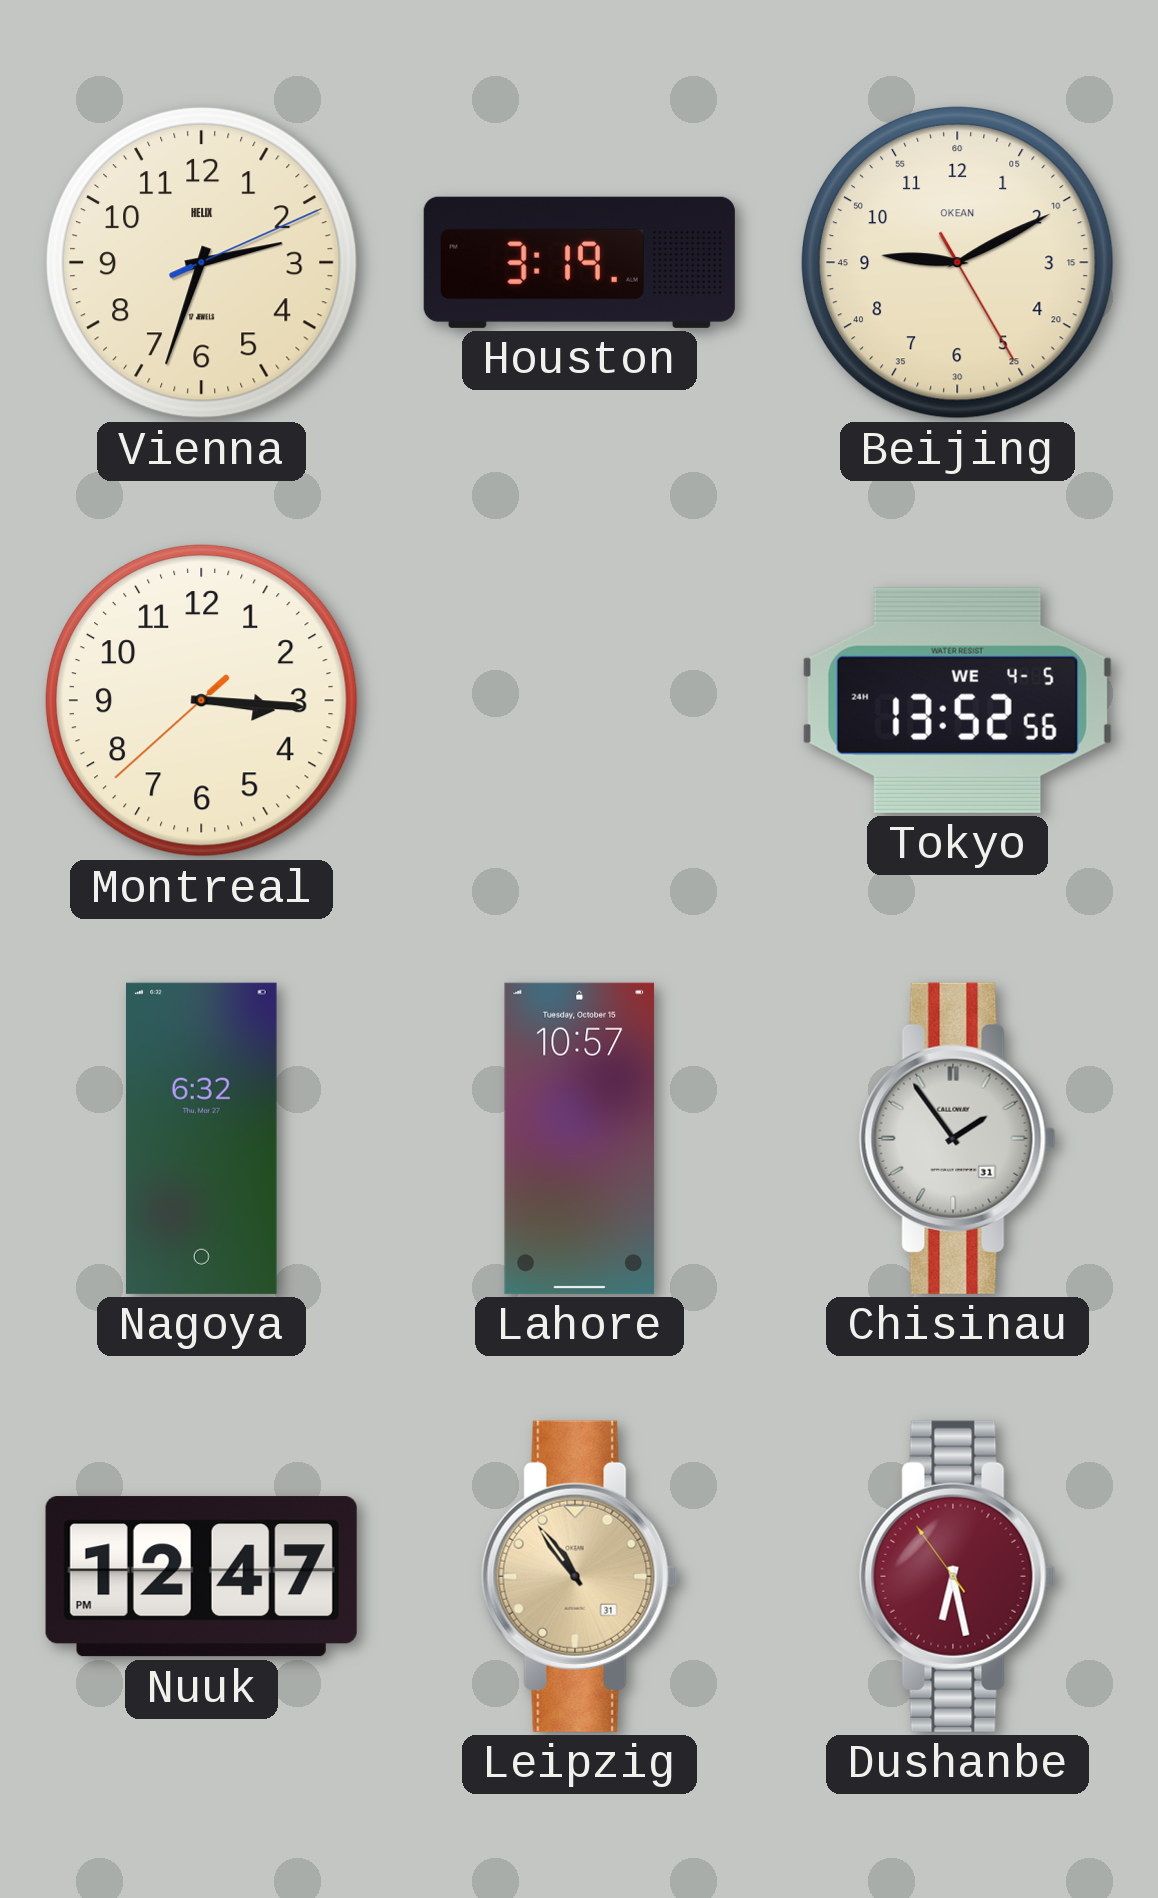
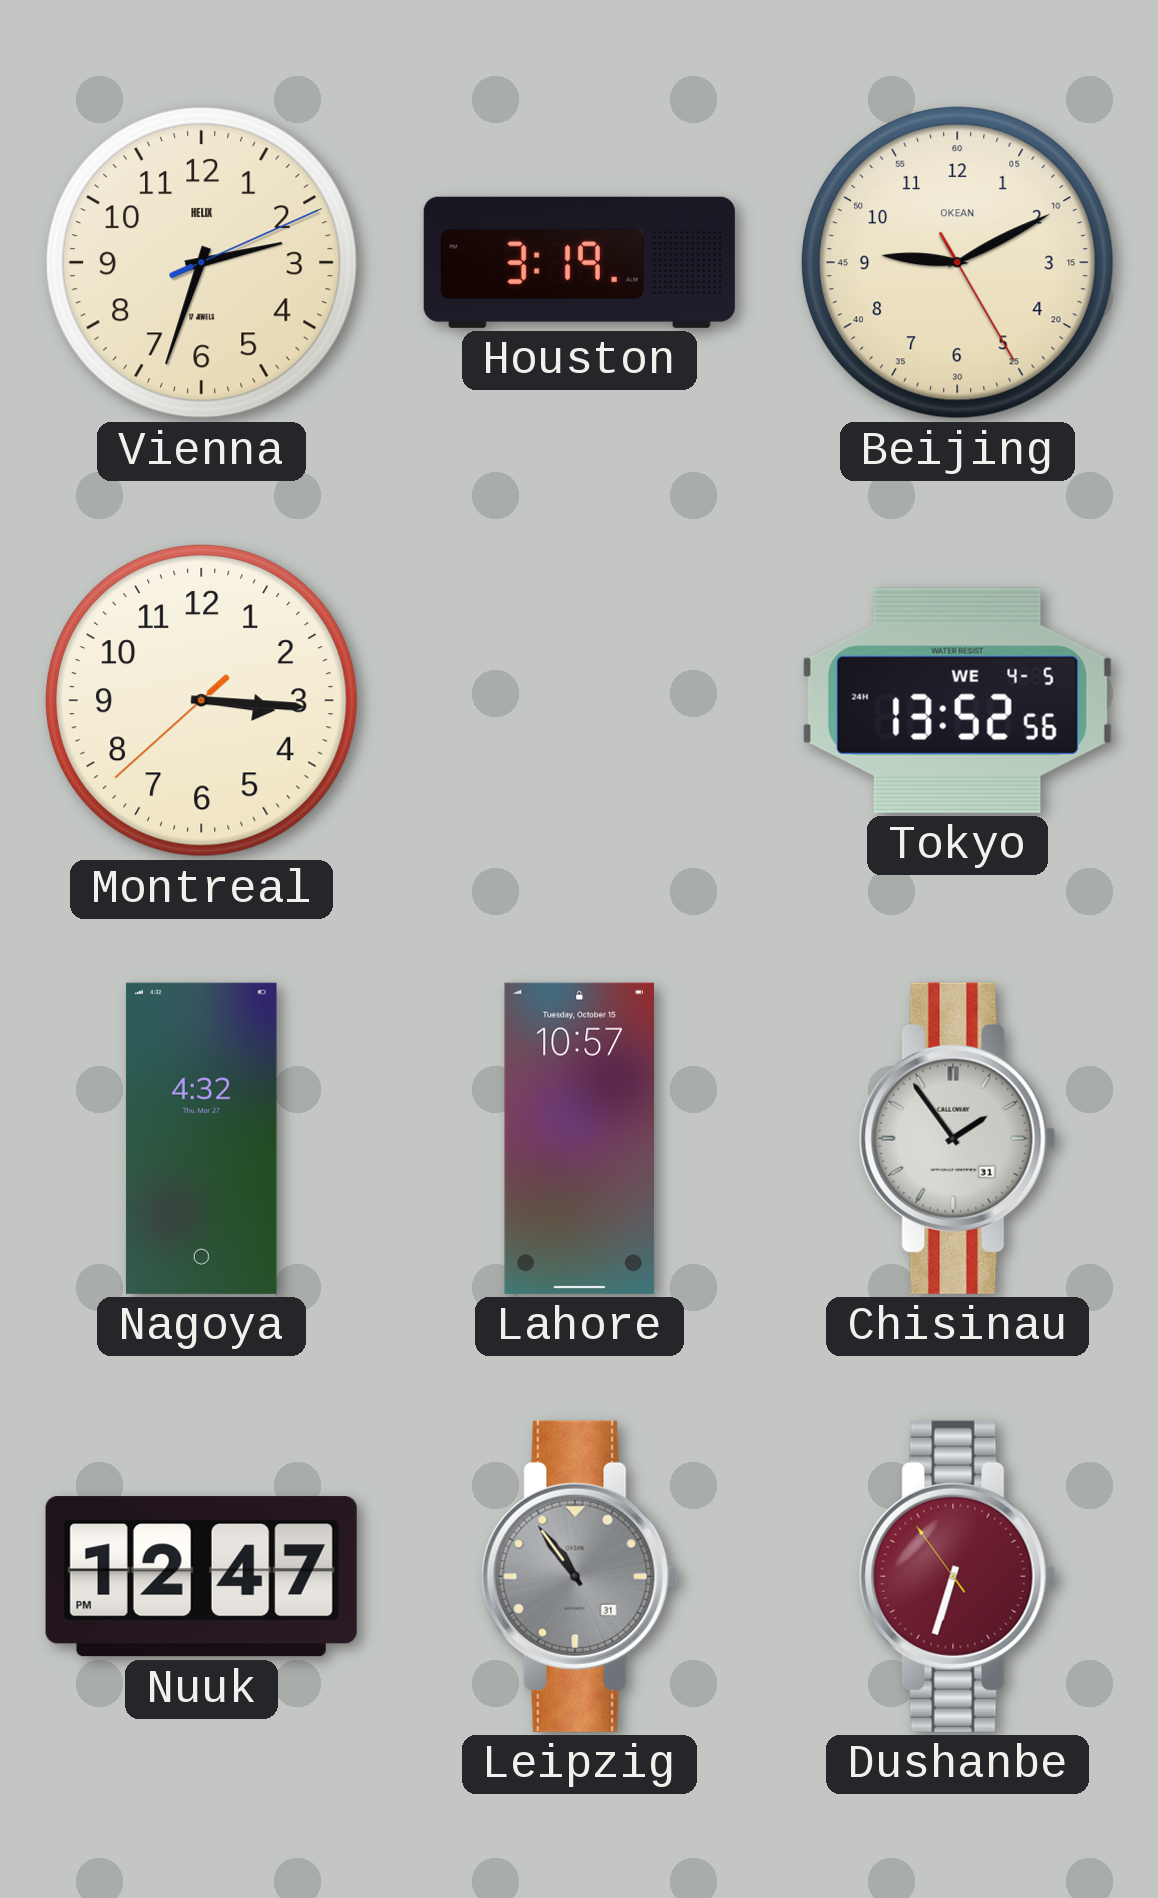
Nagoya: 6:32 -> 4:32
Leipzig dial: champagne -> grey
Dushanbe: 6:27 -> 6:32
